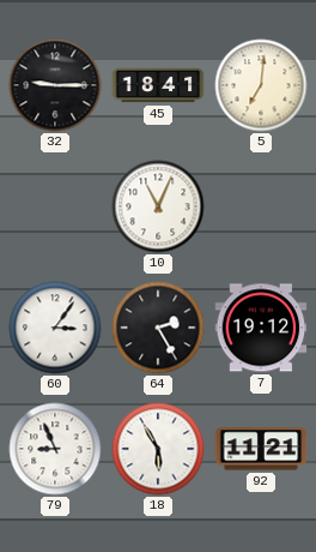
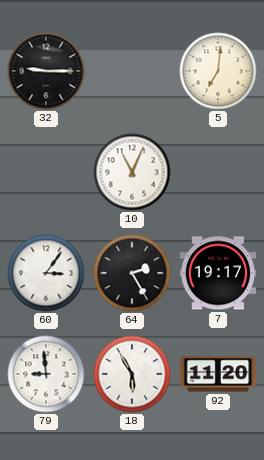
45: 18:41 -> none
7: 19:12 -> 19:17
79: 8:56 -> 8:59
92: 11:21 -> 11:20
